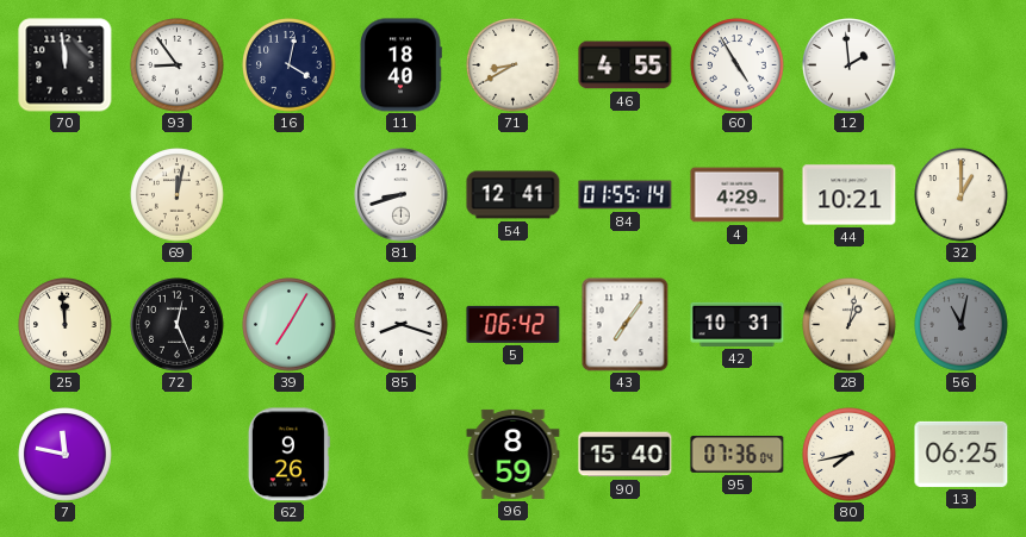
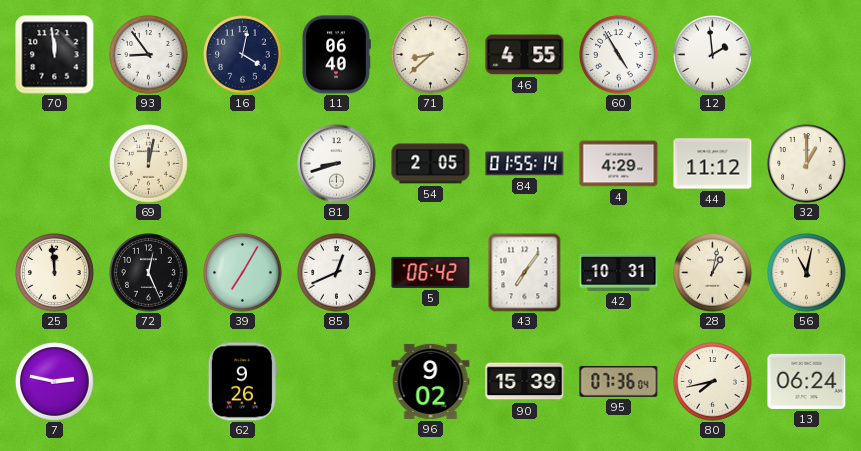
11: 18:40 -> 06:40
71: 8:40 -> 8:38
54: 12:41 -> 2:05
44: 10:21 -> 11:12
85: 8:18 -> 12:41
56 dial: grey -> cream
7: 11:47 -> 2:47
96: 8:59 -> 9:02
90: 15:40 -> 15:39
13: 06:25 -> 06:24
